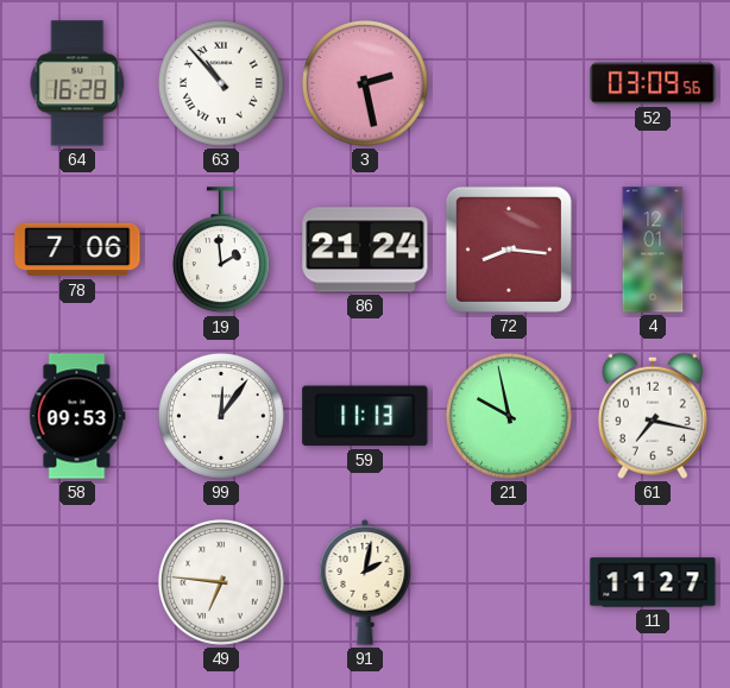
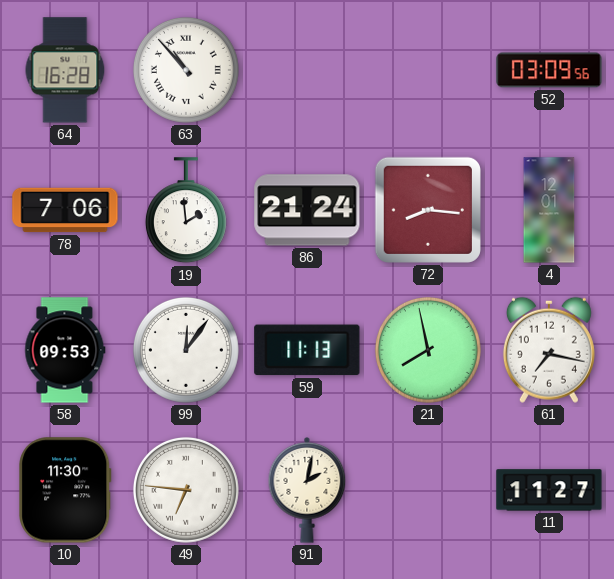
3: 2:28 -> none
21: 9:58 -> 7:58
10: none -> 11:30
